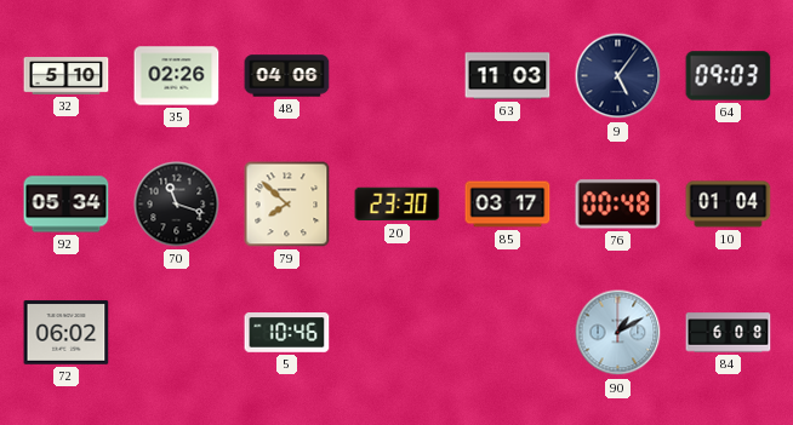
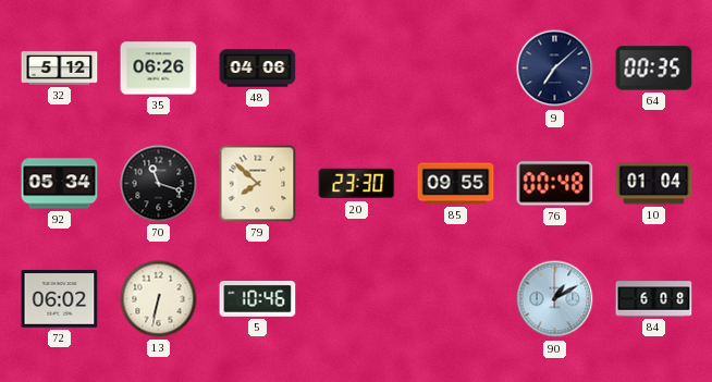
32: 5:10 -> 5:12
35: 02:26 -> 06:26
63: 11:03 -> none
9: 5:06 -> 7:08
64: 09:03 -> 00:35
85: 03:17 -> 09:55
13: none -> 6:32
